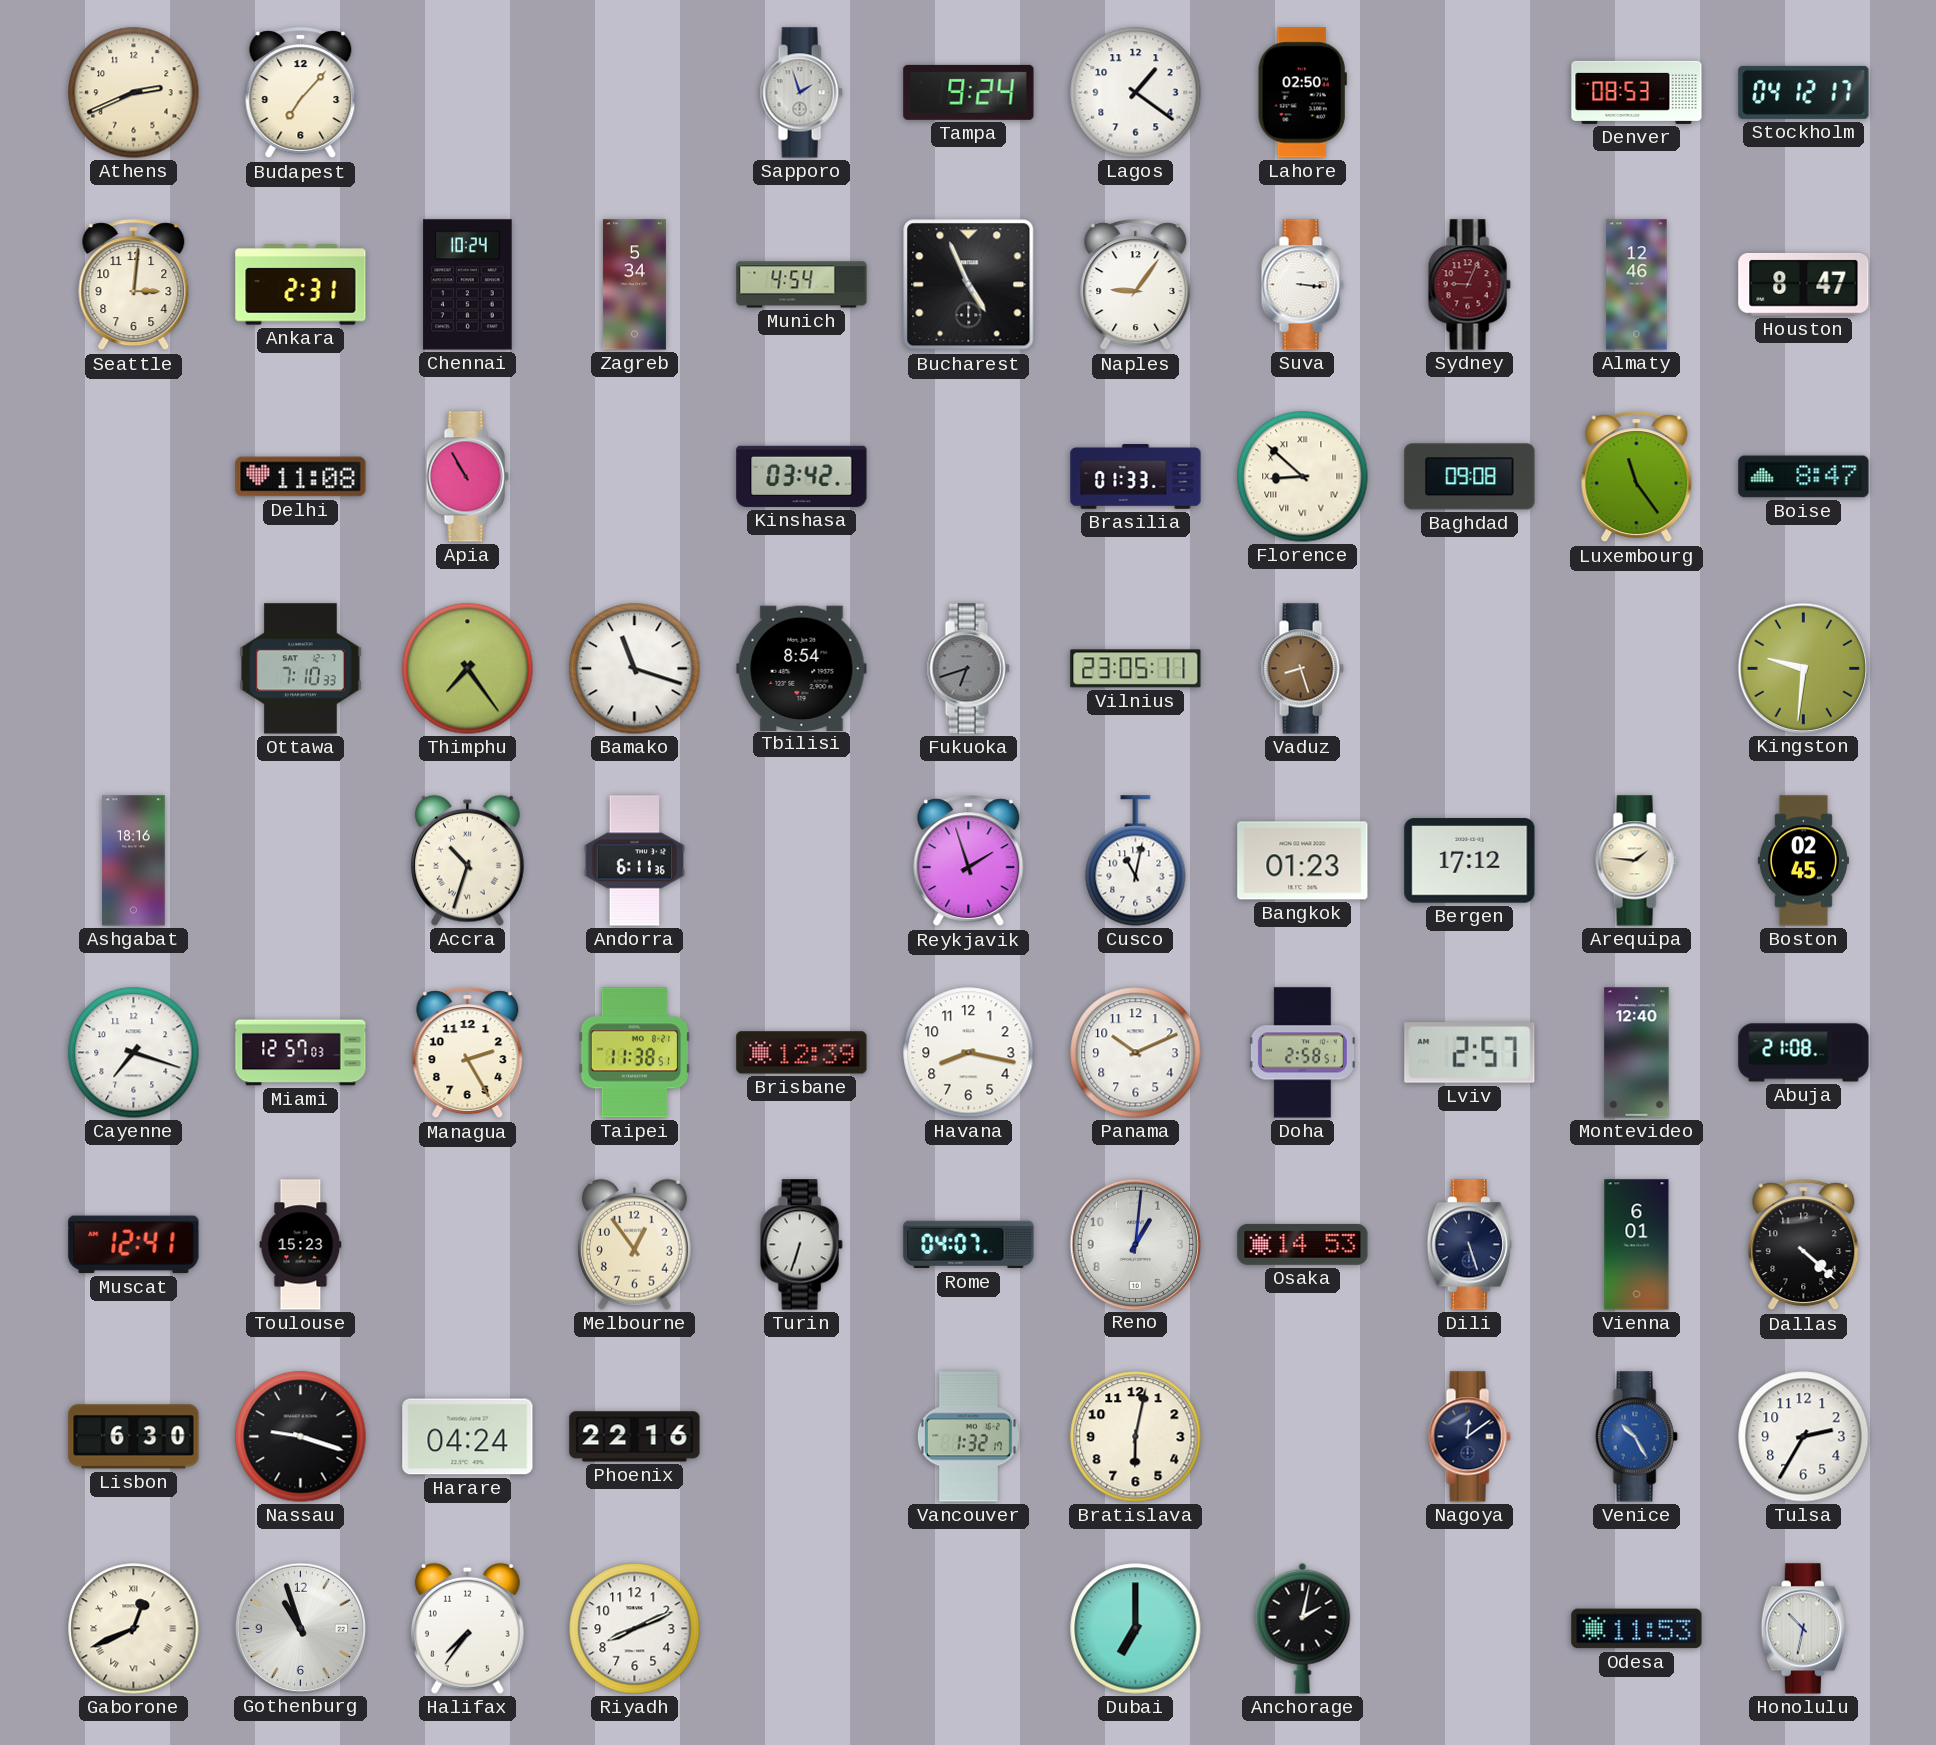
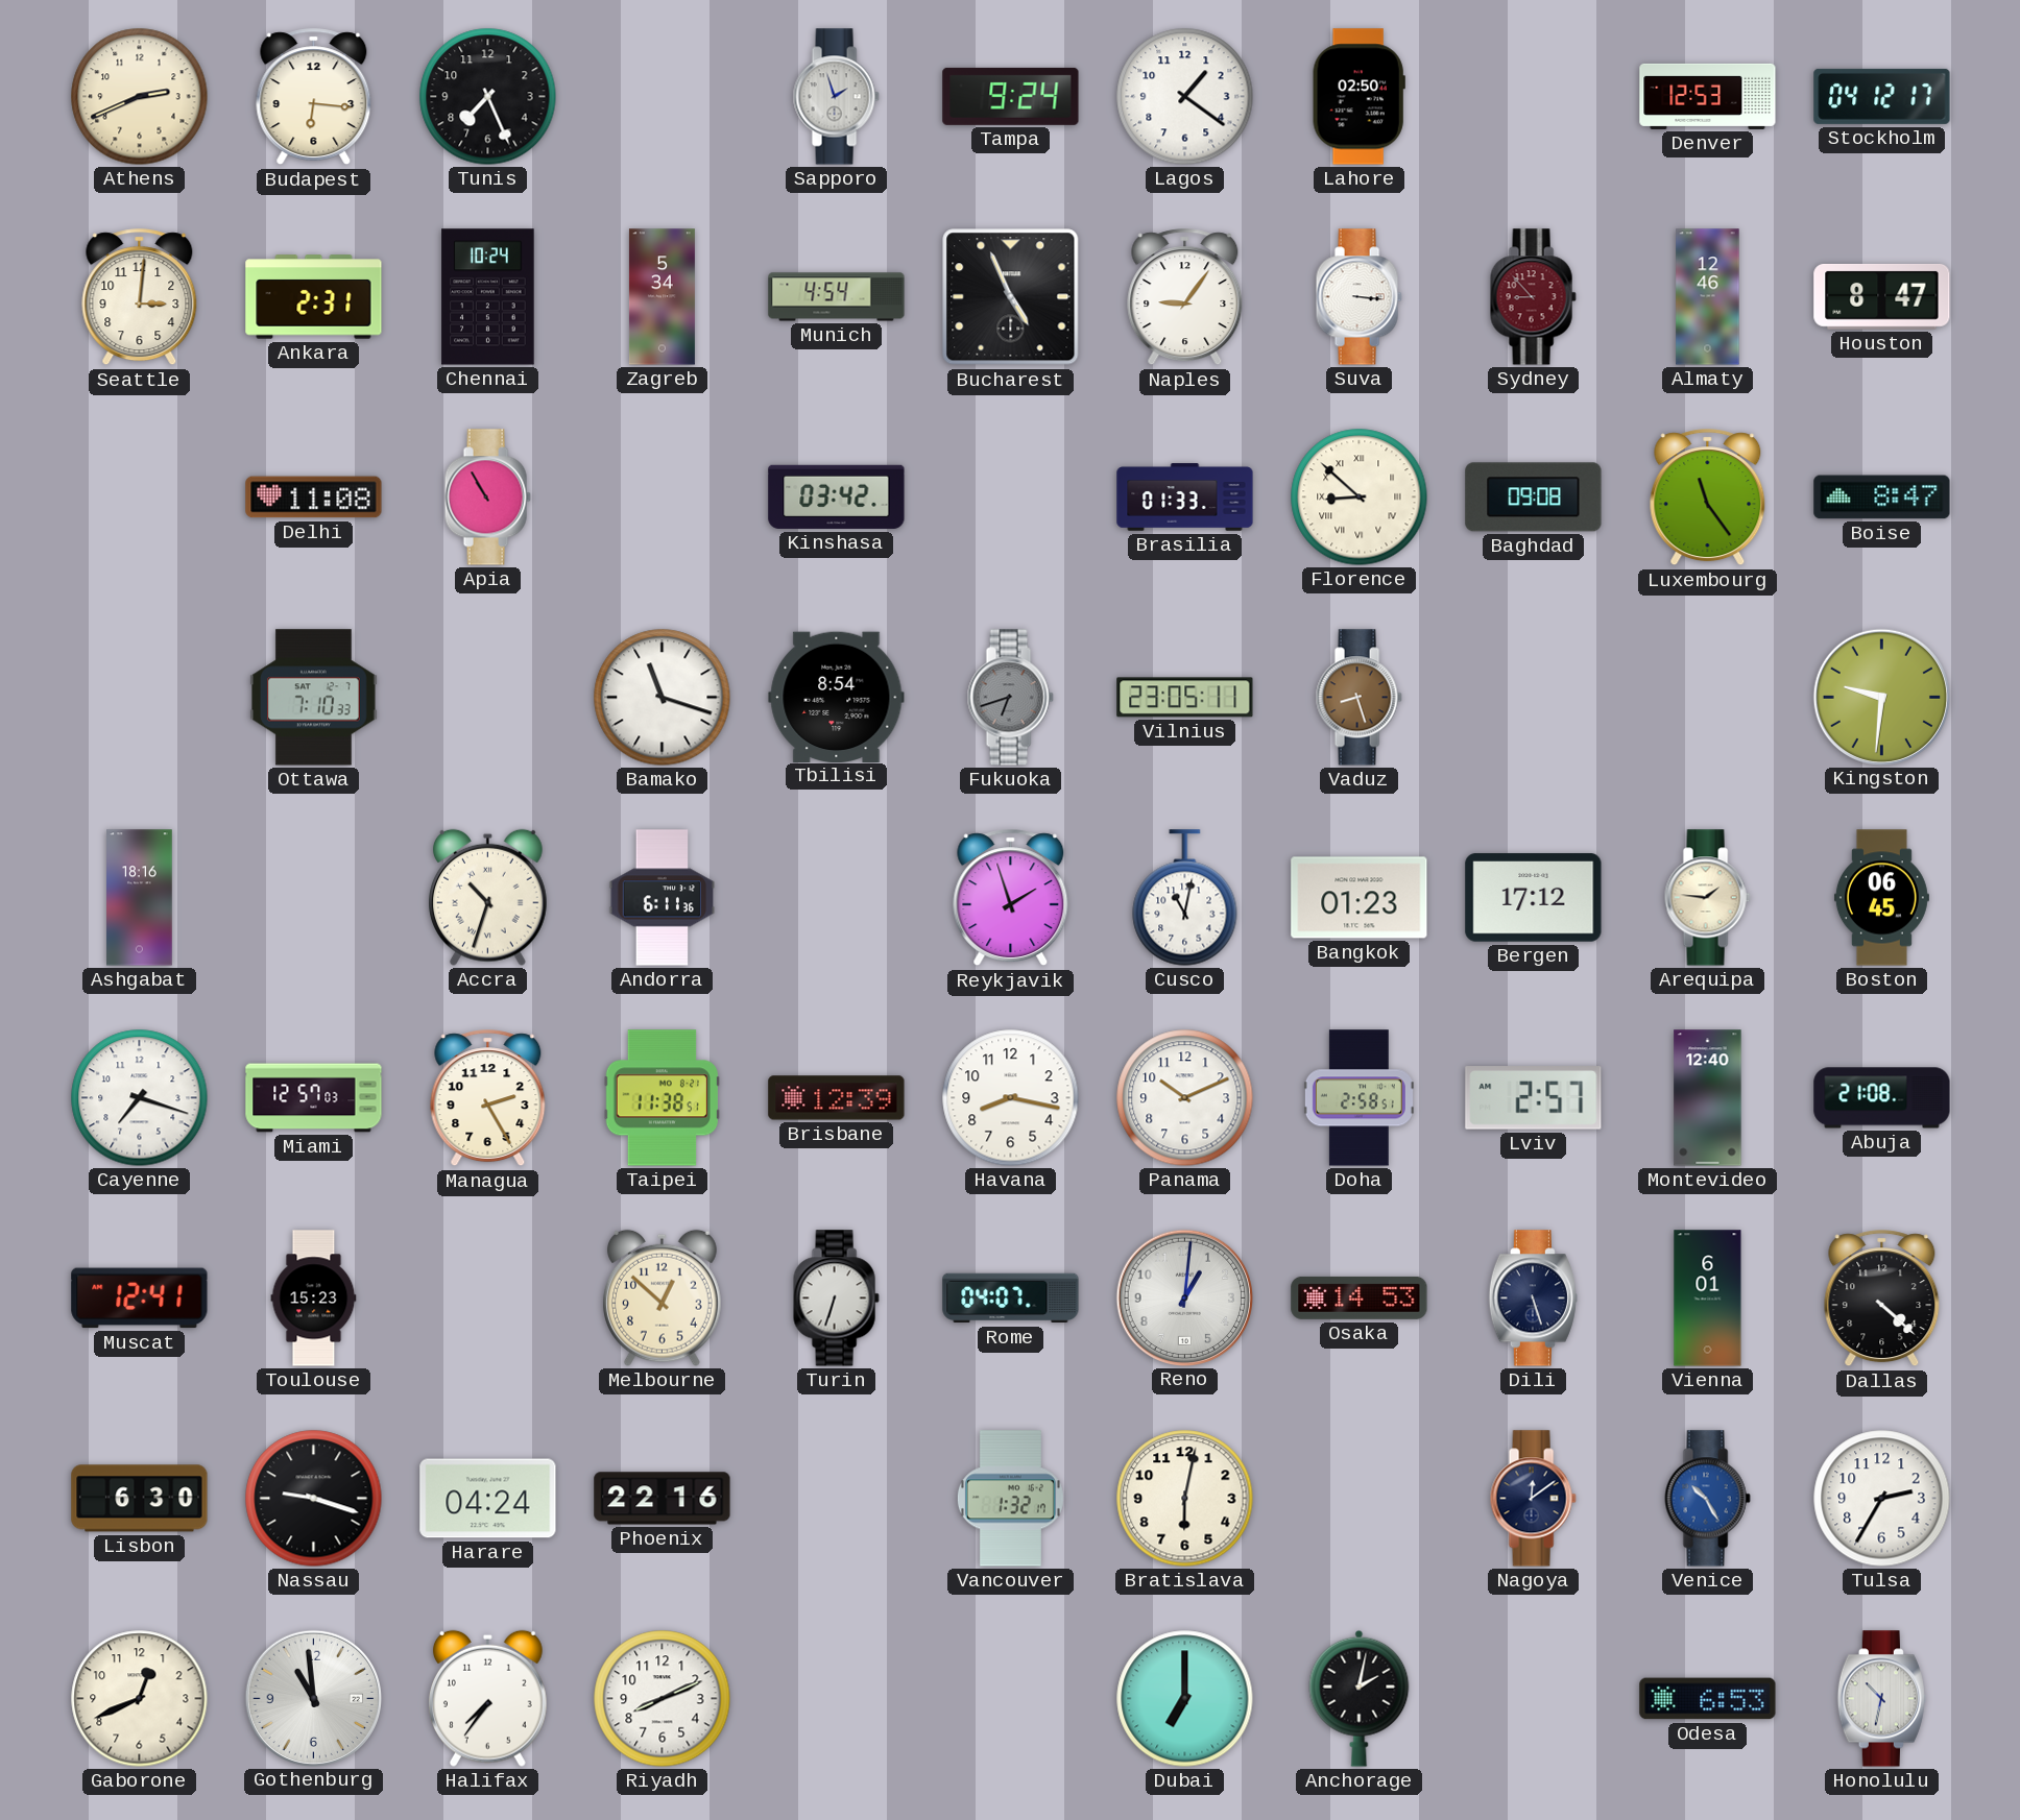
Budapest: 7:07 -> 6:16
Tunis: none -> 7:26
Denver: 08:53 -> 12:53
Sydney: 9:04 -> 8:53
Thimphu: 7:24 -> none
Boston: 02:45 -> 06:45
Melbourne: 12:54 -> 12:52
Gaborone numerals: Roman -> Arabic
Gothenburg: 10:57 -> 10:59
Odesa: 11:53 -> 6:53
